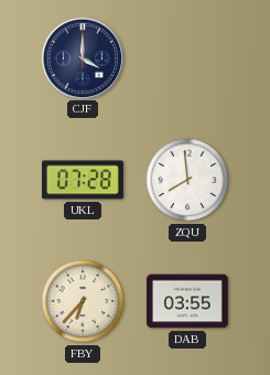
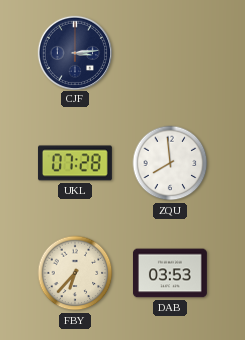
CJF: 4:00 -> 3:14
DAB: 03:55 -> 03:53
